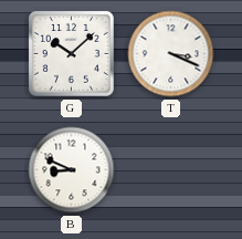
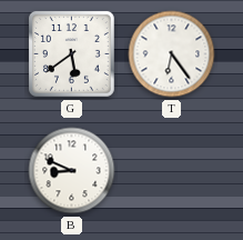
G: 10:08 -> 5:39
T: 3:19 -> 6:24
